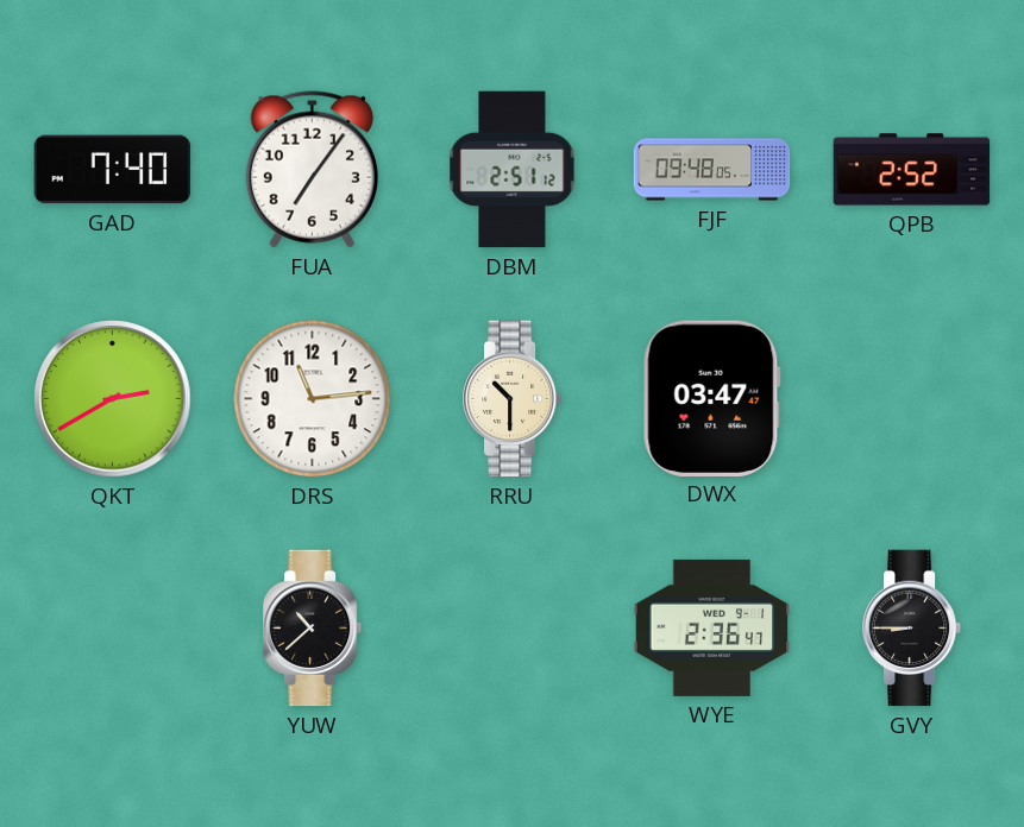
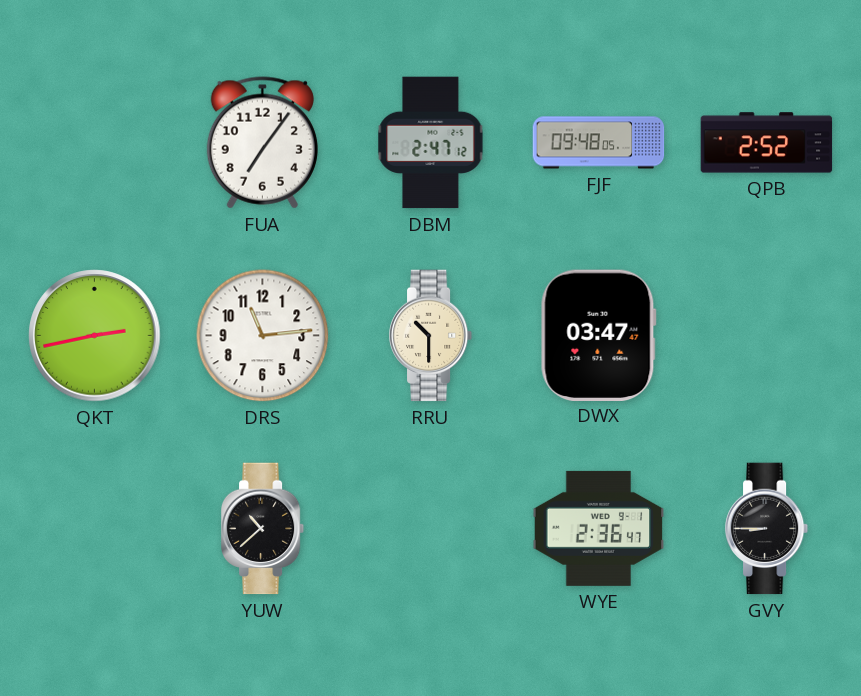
GAD: 7:40 -> none
DBM: 2:51 -> 2:47
QKT: 2:40 -> 2:43
